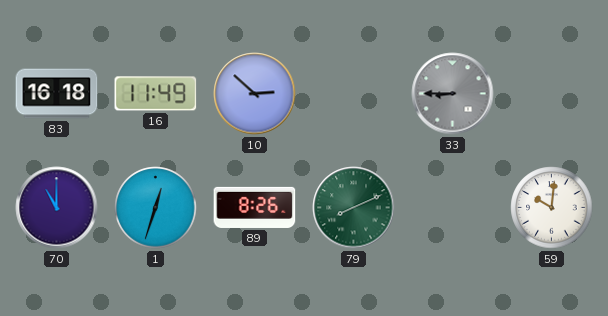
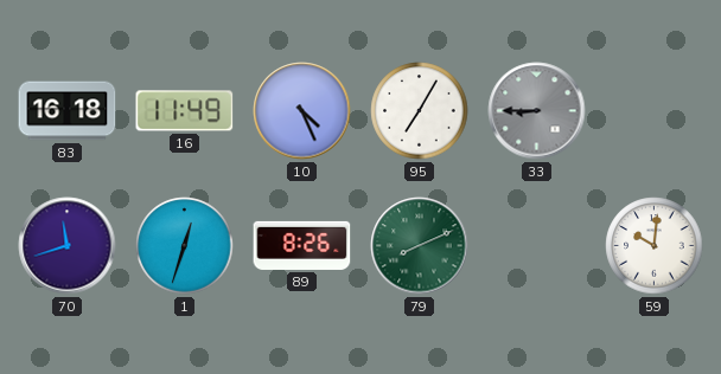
10: 2:52 -> 4:26
95: none -> 7:05
70: 11:00 -> 11:42
